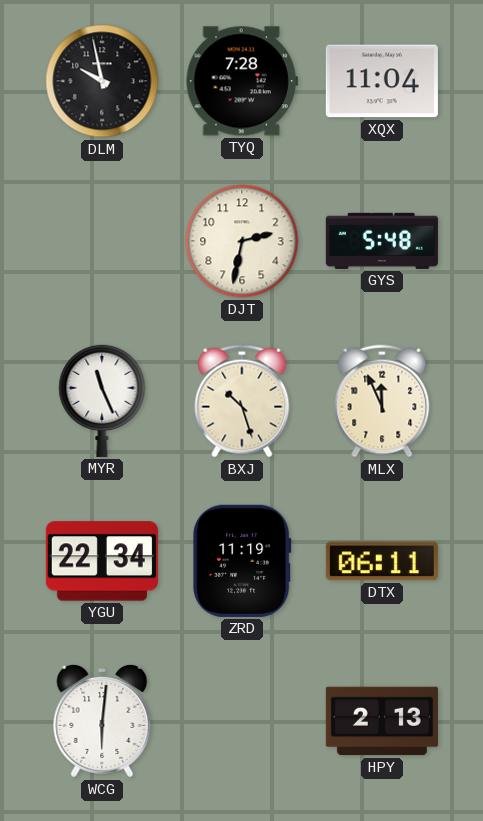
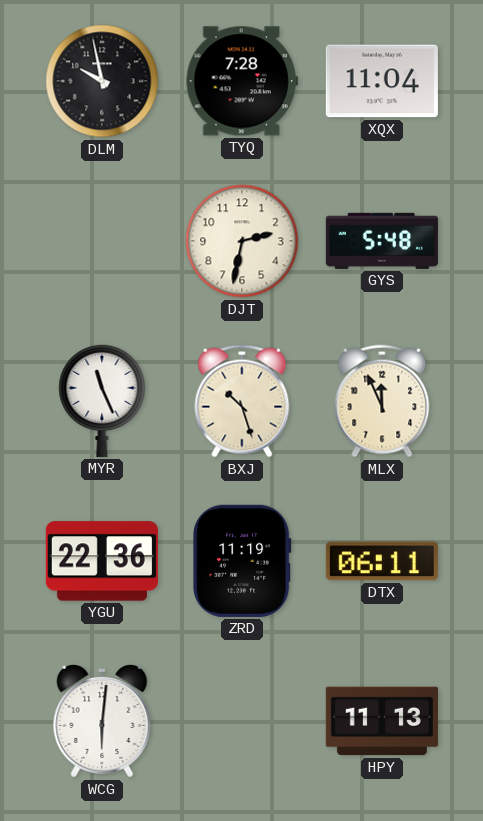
YGU: 22:34 -> 22:36
HPY: 2:13 -> 11:13
